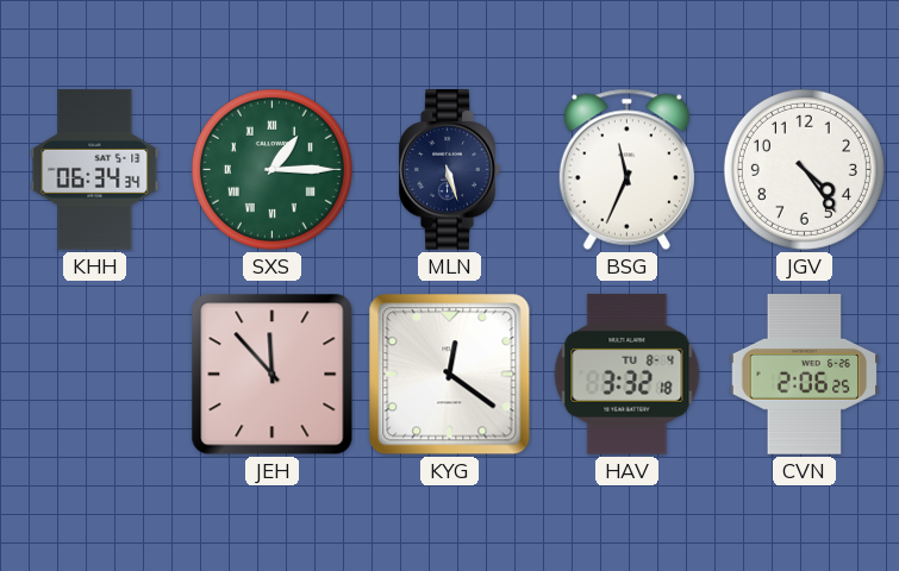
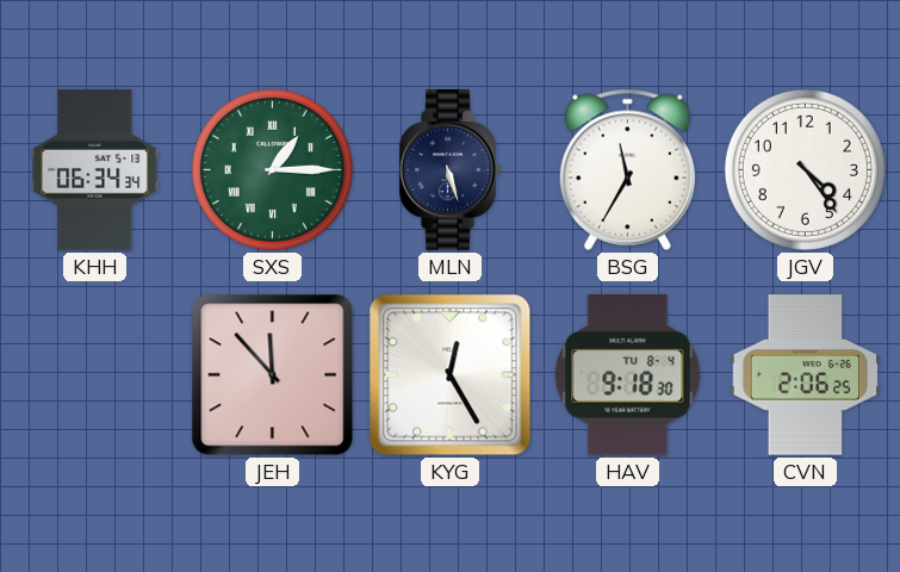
BSG: 11:34 -> 11:35
KYG: 12:21 -> 12:25
HAV: 3:32 -> 9:18
